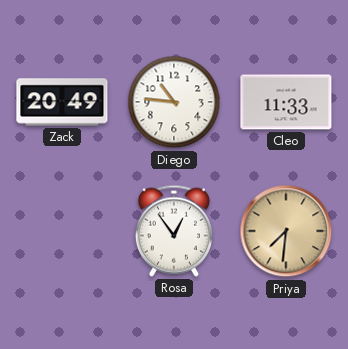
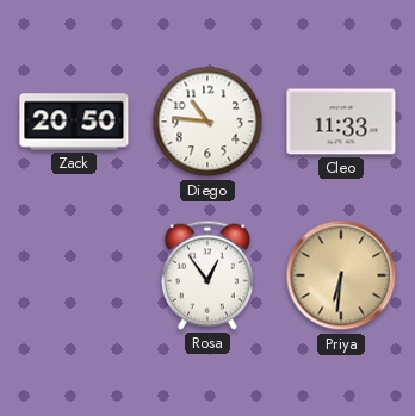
Zack: 20:49 -> 20:50
Priya: 7:31 -> 6:31
